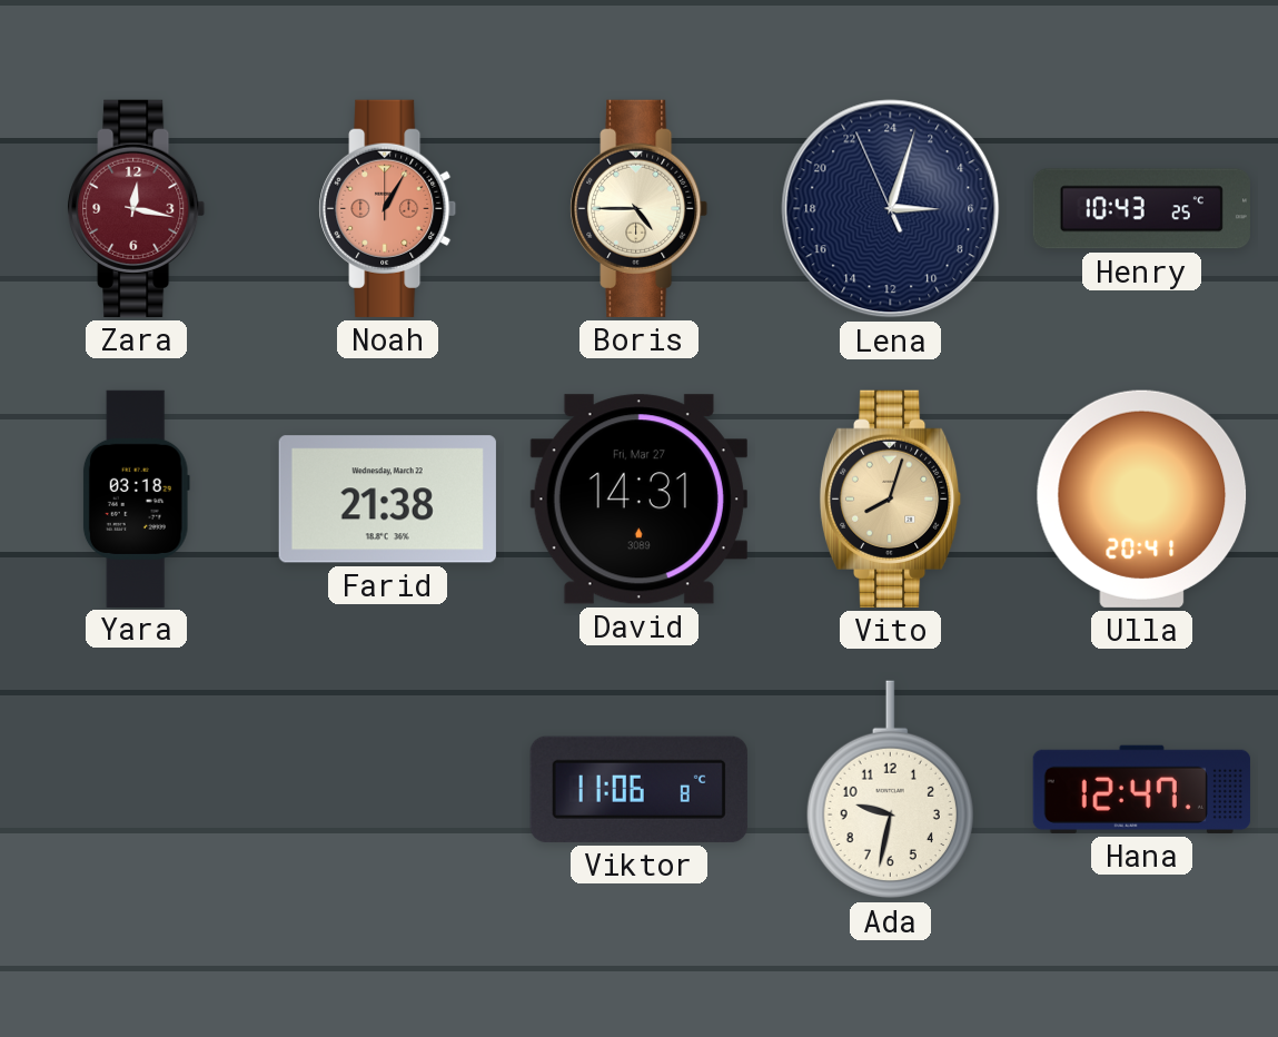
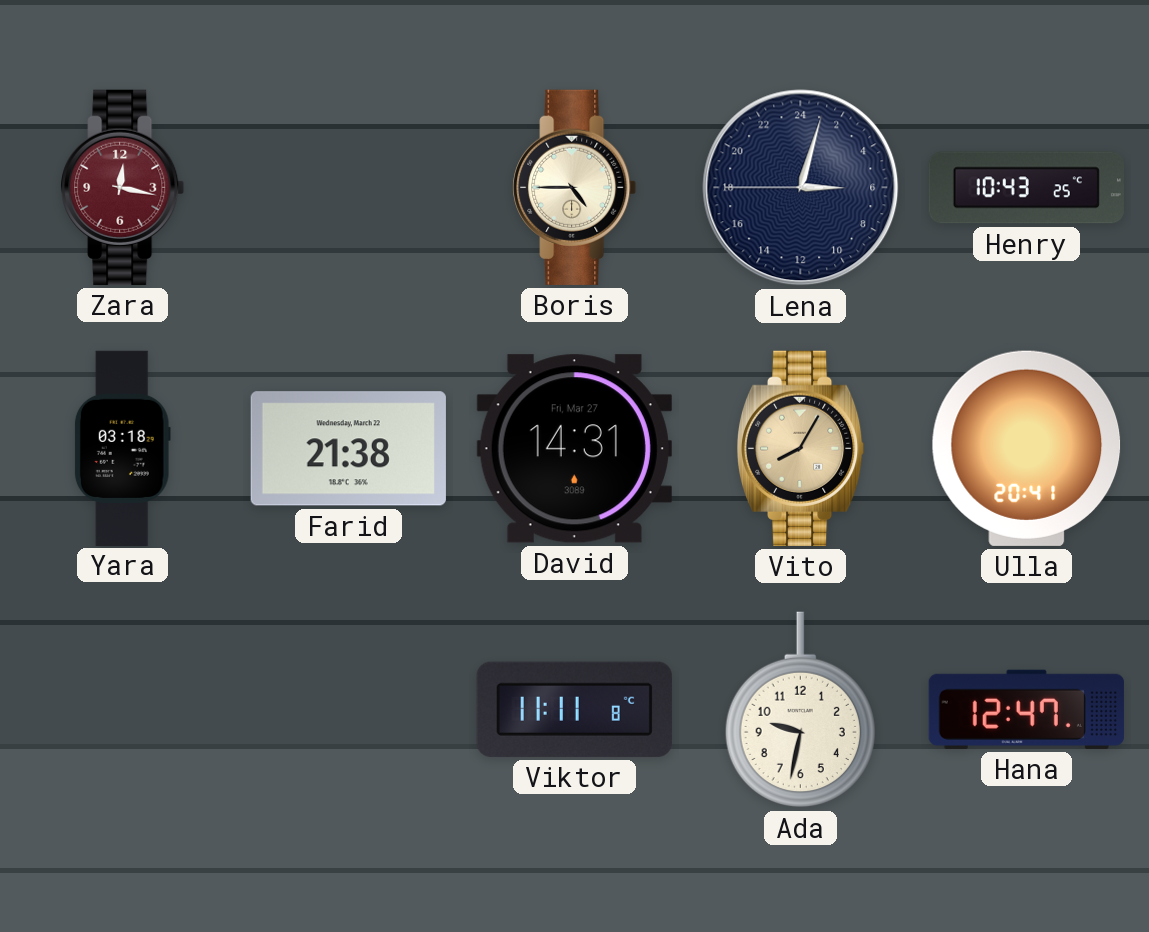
Noah: 1:05 -> none
Lena: 6:02:56 -> 6:02:45
Vito: 8:03 -> 8:05
Viktor: 11:06 -> 11:11
